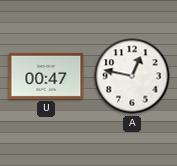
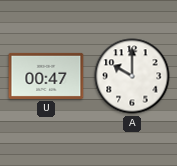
A: 12:47 -> 10:00
